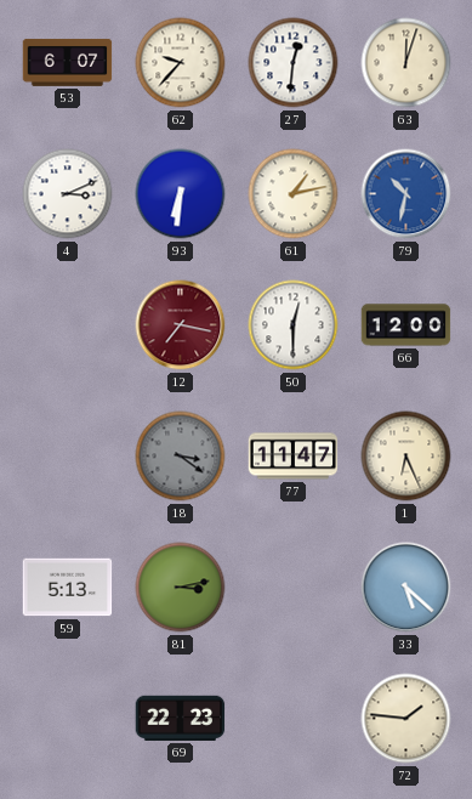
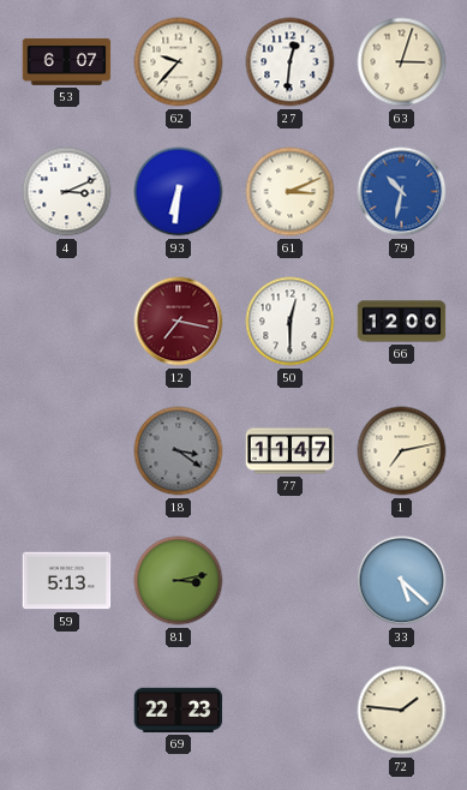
63: 12:03 -> 3:03
61: 1:13 -> 3:11
1: 6:26 -> 7:13
